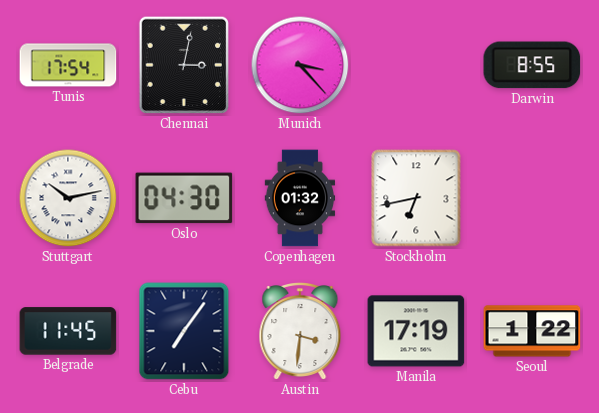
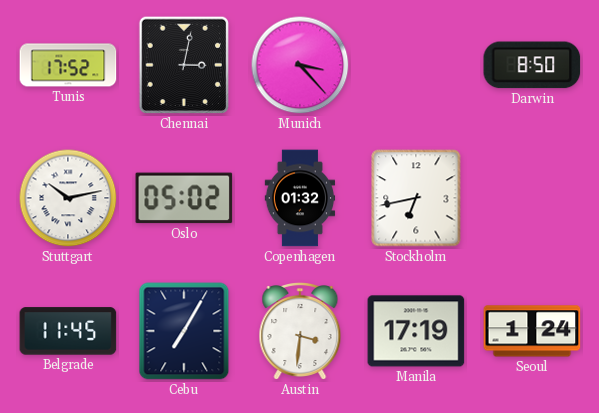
Tunis: 17:54 -> 17:52
Darwin: 8:55 -> 8:50
Oslo: 04:30 -> 05:02
Cebu: 7:06 -> 7:05
Seoul: 1:22 -> 1:24
